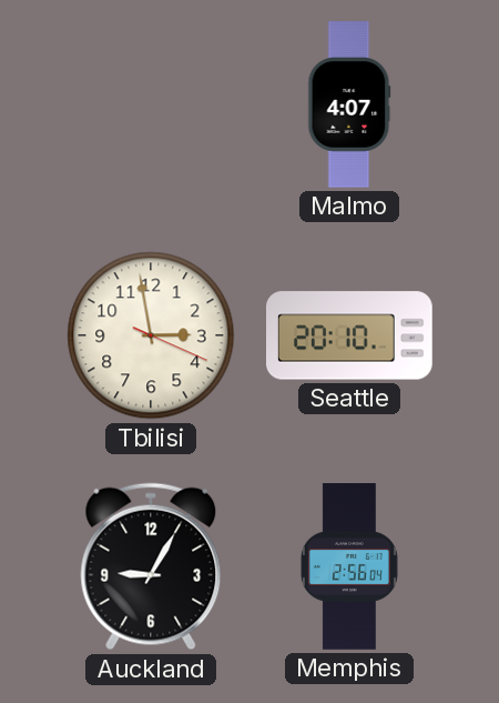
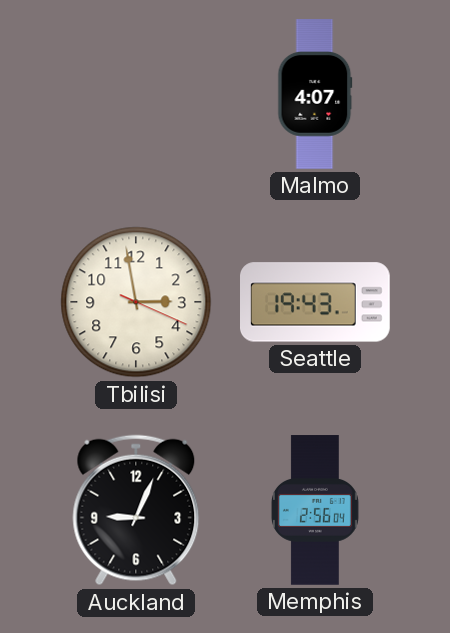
Seattle: 20:10 -> 19:43
Auckland: 9:05 -> 9:04
